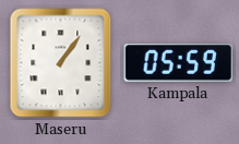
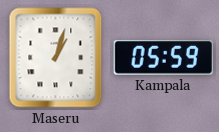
Maseru: 1:06 -> 1:03
